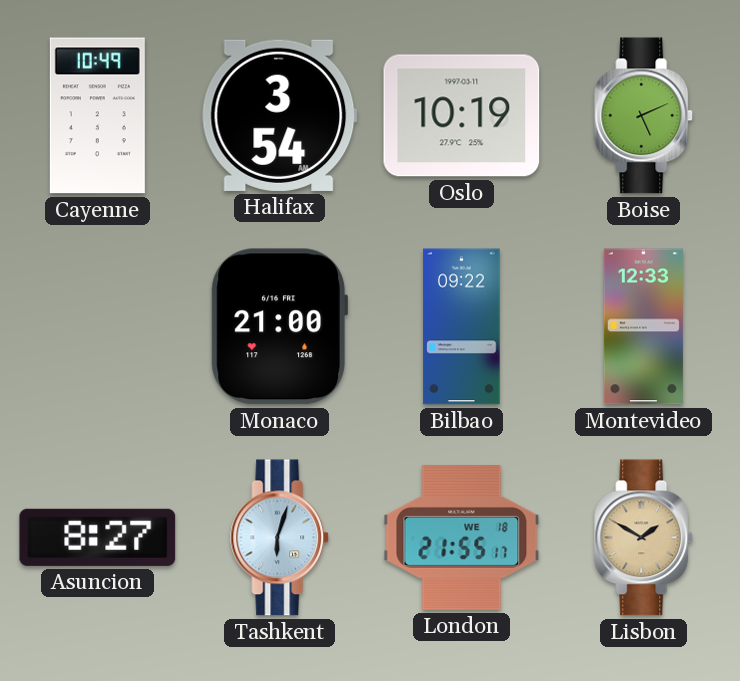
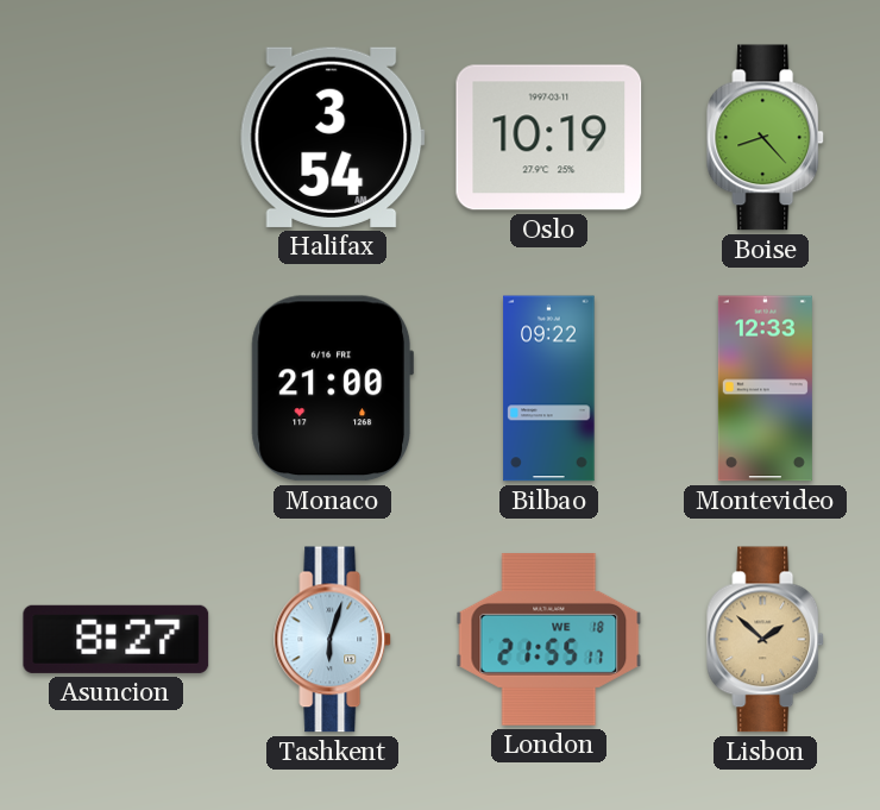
Cayenne: 10:49 -> none
Boise: 5:11 -> 8:23
Lisbon: 1:50 -> 1:52
